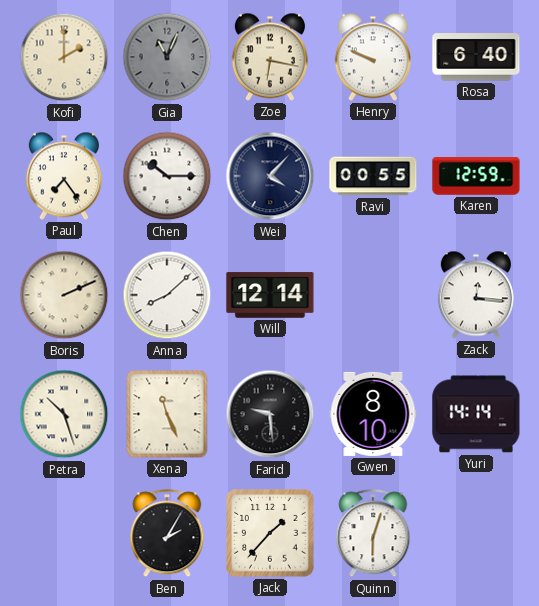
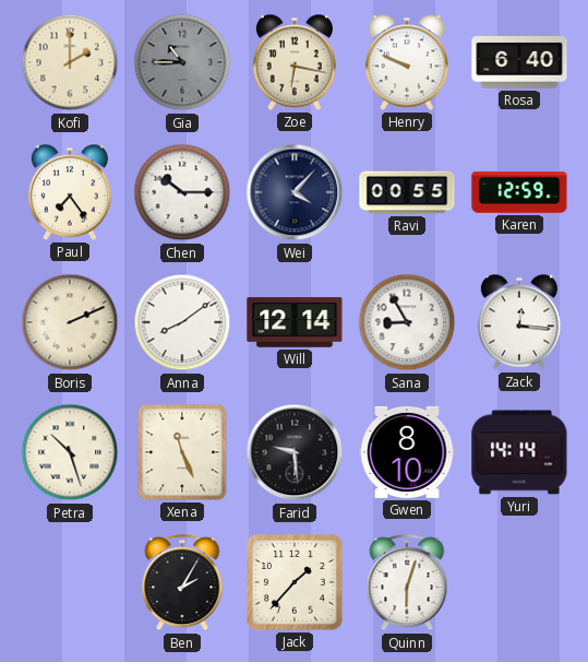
Gia: 11:04 -> 10:45
Anna: 8:08 -> 8:09
Sana: none -> 8:55
